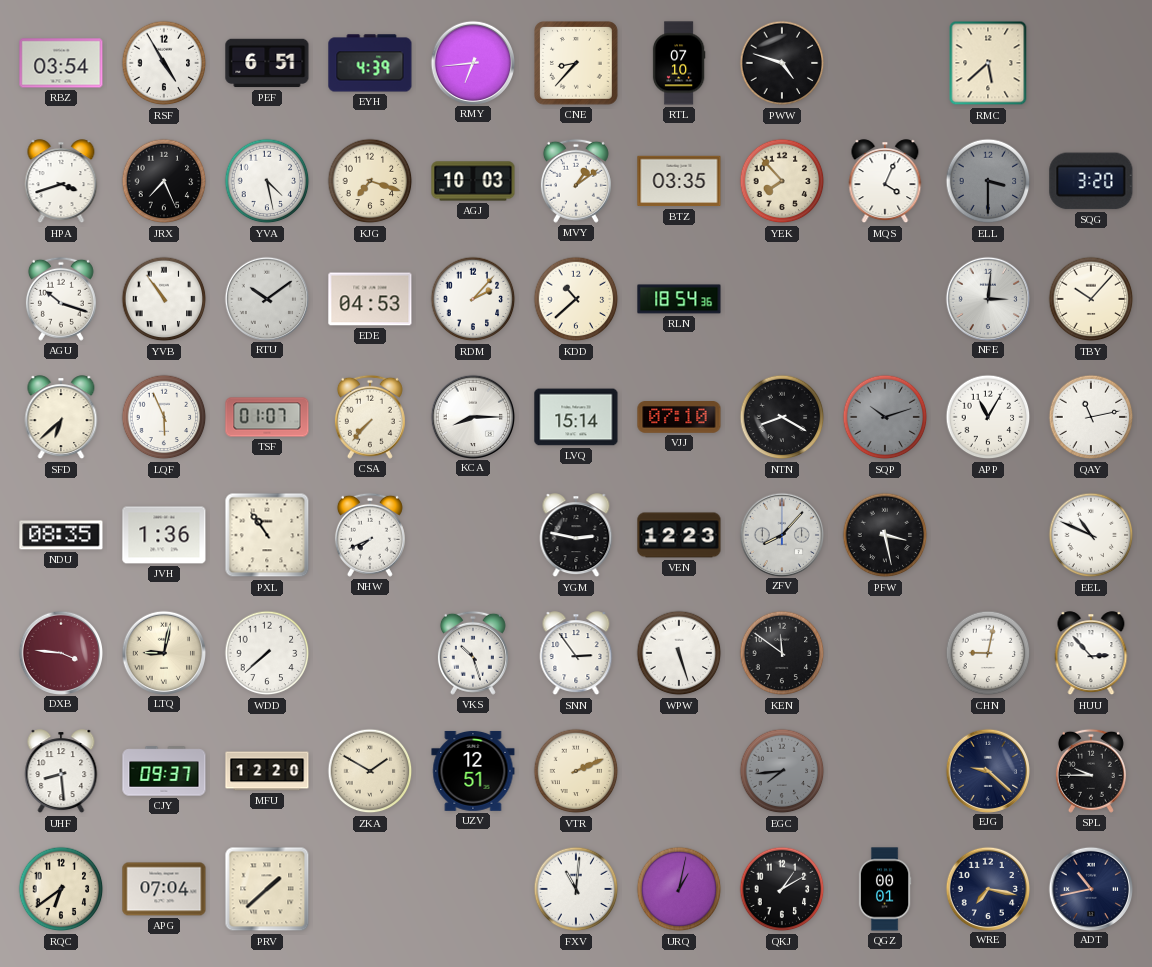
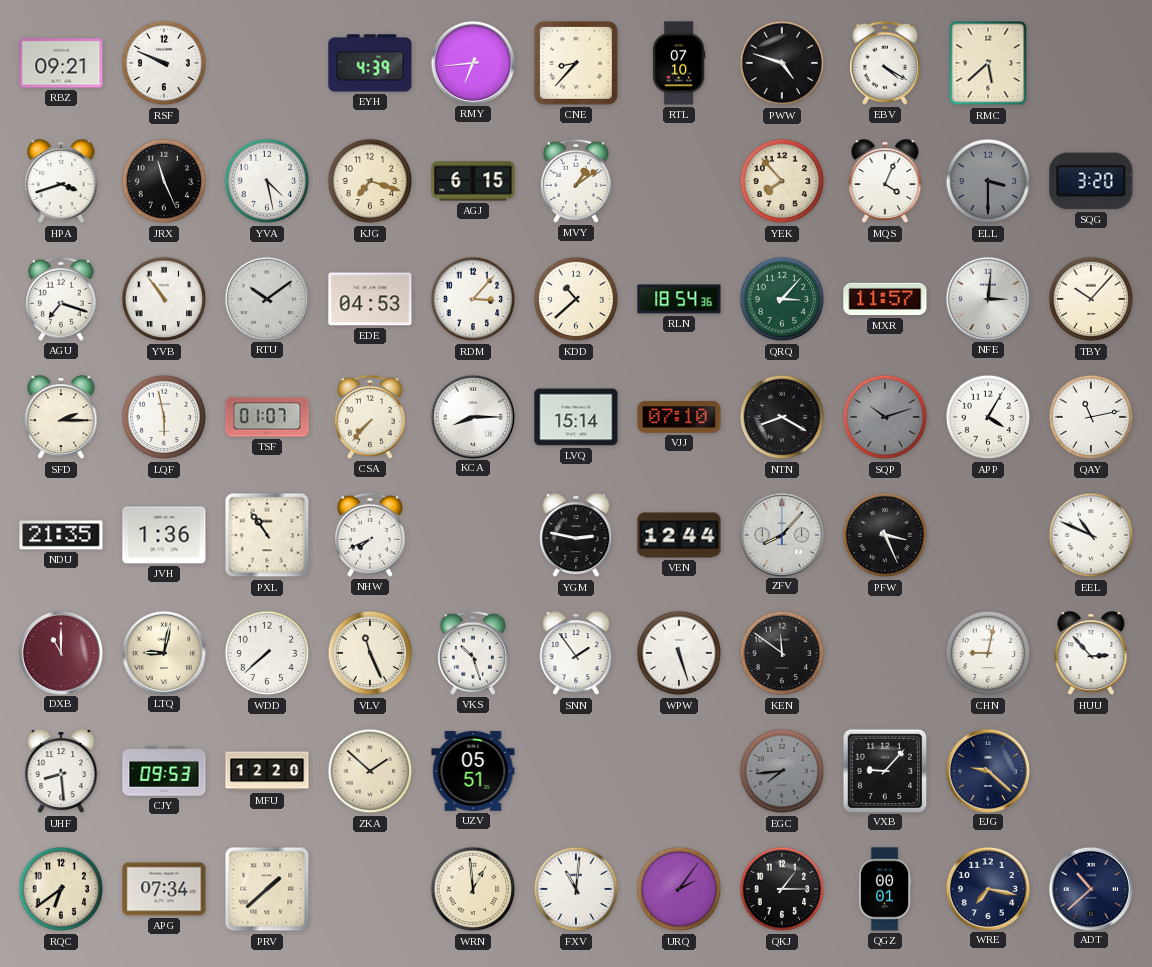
RBZ: 03:54 -> 09:21
RSF: 4:55 -> 9:49
PEF: 6:51 -> none
EBV: none -> 4:20
JRX: 7:26 -> 11:26
AGJ: 10:03 -> 6:15
BTZ: 03:35 -> none
AGU: 10:18 -> 7:18
RDM: 2:07 -> 3:07
QRQ: none -> 3:07
MXR: none -> 11:57
SFD: 6:38 -> 2:15
LQF: 5:56 -> 5:58
APP: 11:05 -> 4:05
NDU: 08:35 -> 21:35
VEN: 12:23 -> 12:44
PFW: 3:28 -> 3:26
DXB: 3:46 -> 11:00
VLV: none -> 11:26
SNN: 2:54 -> 1:54
CJY: 09:37 -> 09:53
ZKA: 1:50 -> 1:52
UZV: 12:51 -> 05:51
VTR: 2:11 -> none
VXB: none -> 9:07
SPL: 9:45 -> none
APG: 07:04 -> 07:34
WRN: none -> 12:59
URQ: 1:02 -> 2:06
QKJ: 1:10 -> 1:15
ADT: 10:43 -> 10:38
